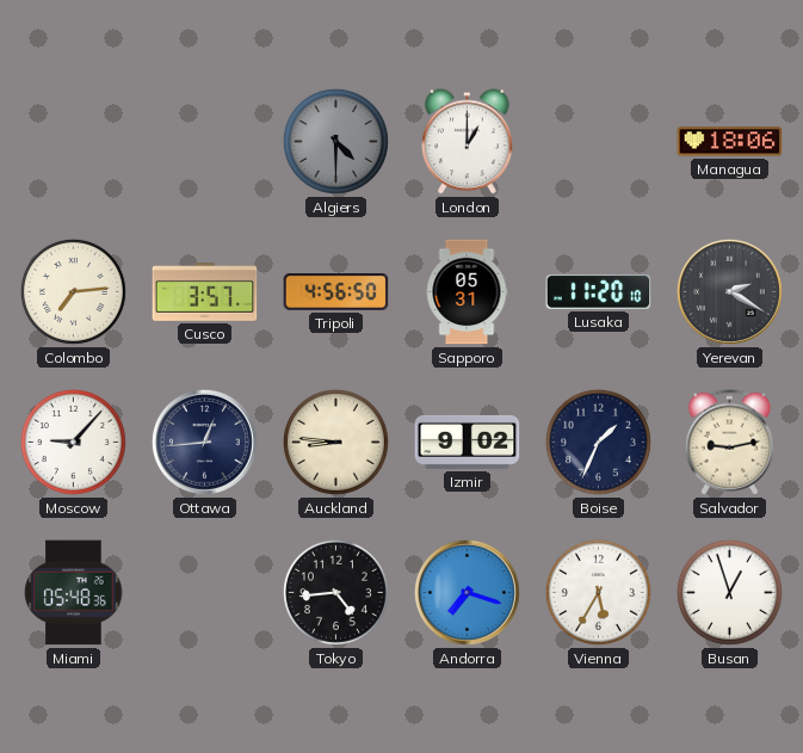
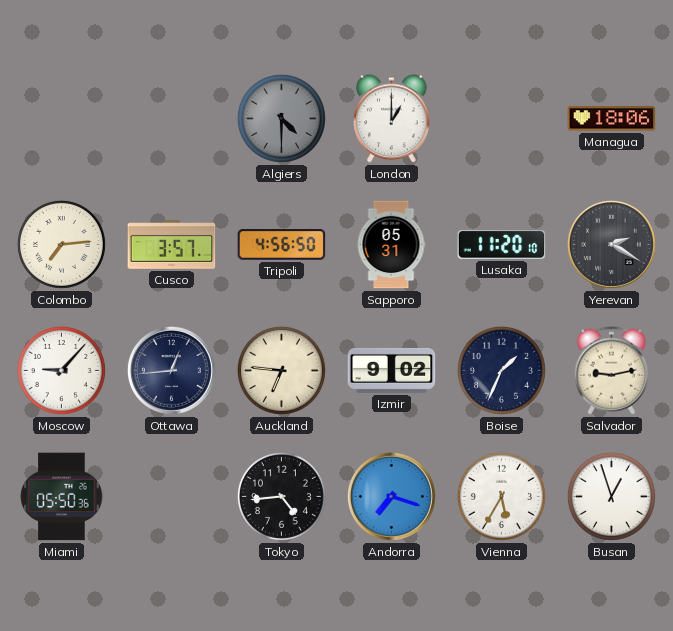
Auckland: 8:46 -> 6:46
Miami: 05:48 -> 05:50
